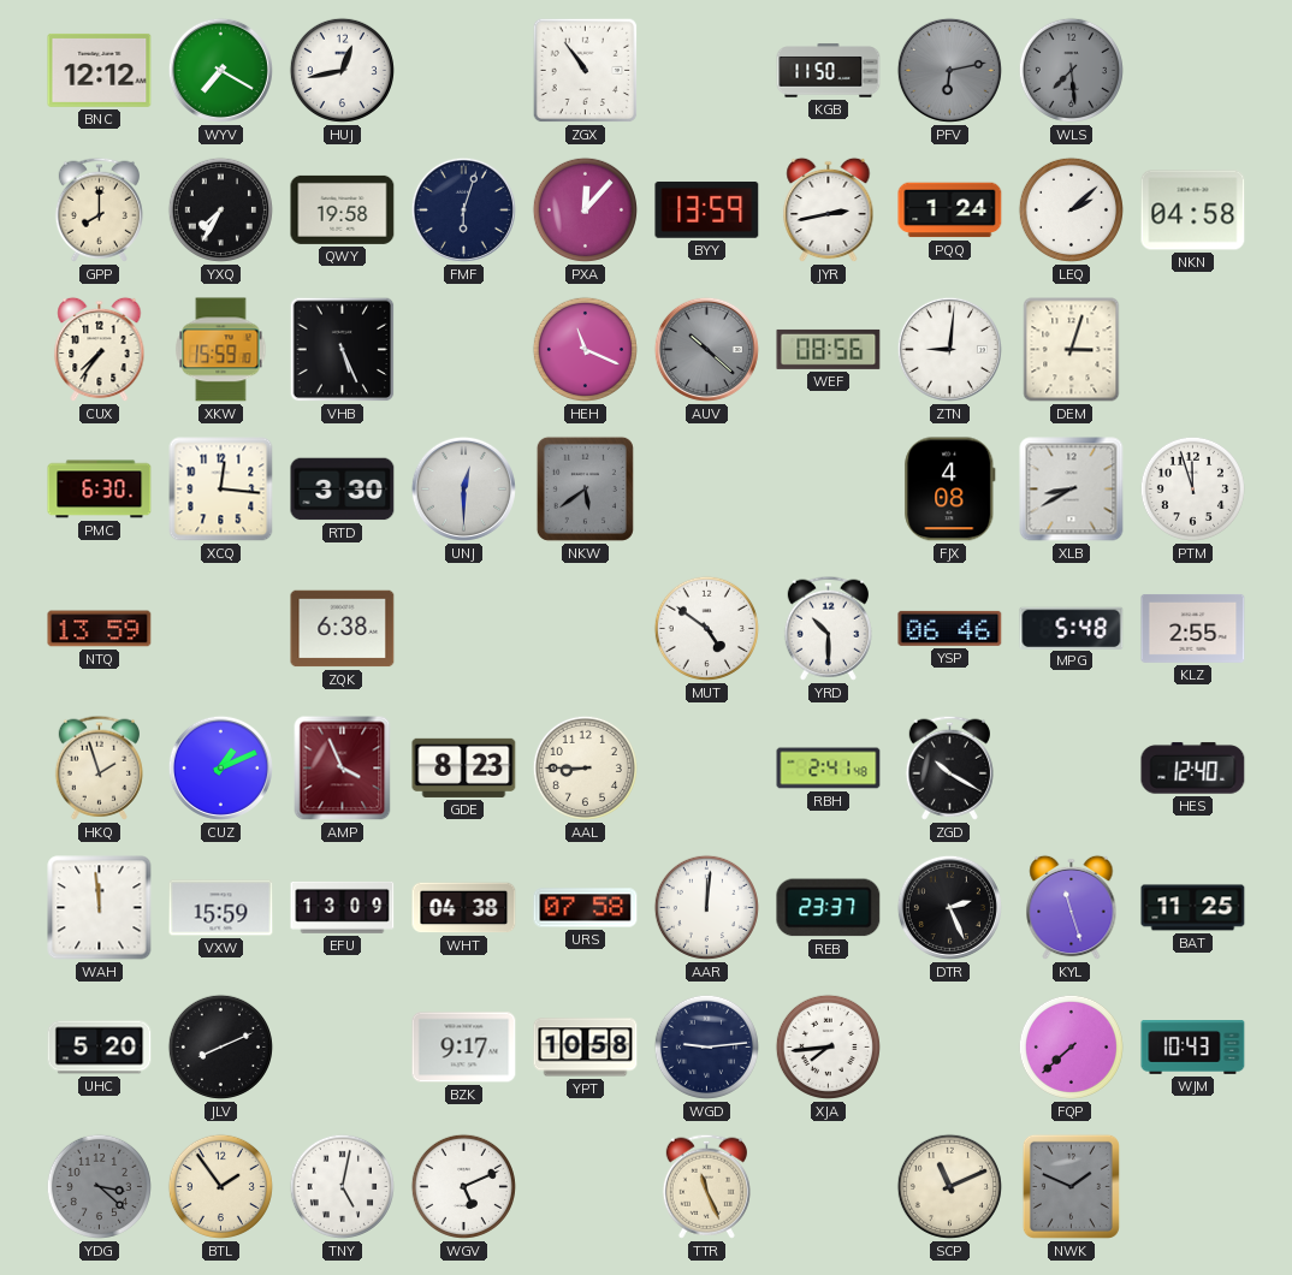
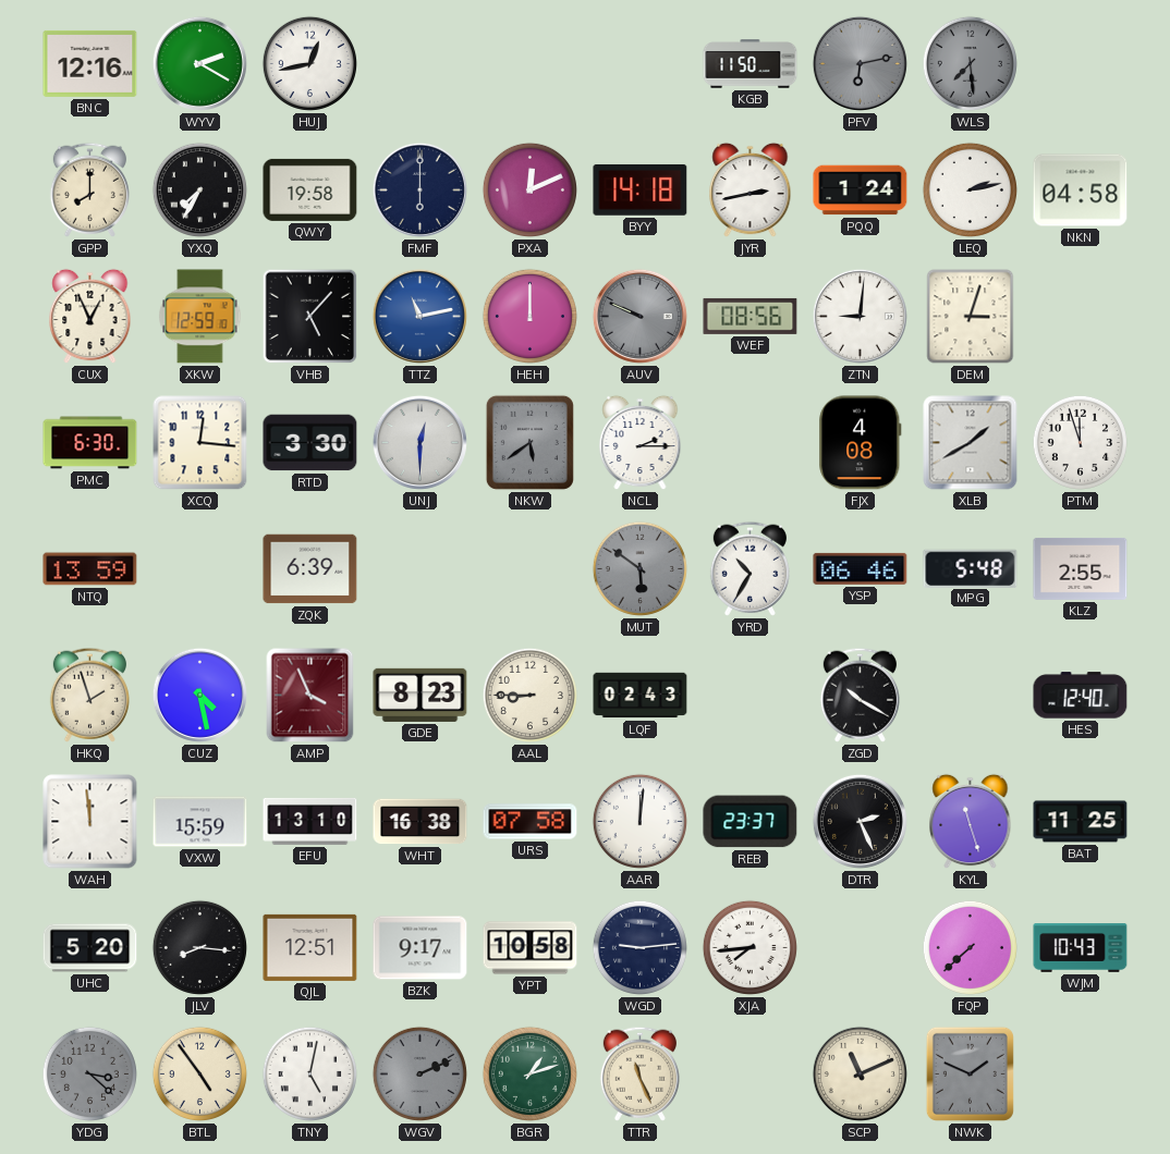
BNC: 12:12 -> 12:16
WYV: 7:20 -> 2:20
ZGX: 10:54 -> none
FMF: 6:03 -> 6:00
PXA: 12:07 -> 12:11
BYY: 13:59 -> 14:18
LEQ: 2:08 -> 2:13
CUX: 7:36 -> 12:56
XKW: 15:59 -> 12:59
VHB: 5:26 -> 5:07
TTZ: none -> 11:13
HEH: 11:19 -> 12:00
AUV: 10:22 -> 9:49
NCL: none -> 2:15
XLB: 8:40 -> 1:40
ZQK: 6:38 -> 6:39
MUT: 4:51 -> 5:51
MUT dial: white -> grey
YRD: 10:30 -> 10:35
CUZ: 1:11 -> 4:28
LQF: none -> 02:43
RBH: 2:41 -> none
EFU: 13:09 -> 13:10
WHT: 04:38 -> 16:38
JLV: 8:11 -> 8:16
QJL: none -> 12:51
BTL: 1:54 -> 4:54
WGV: 5:11 -> 2:11
WGV dial: white -> grey
BGR: none -> 1:12
